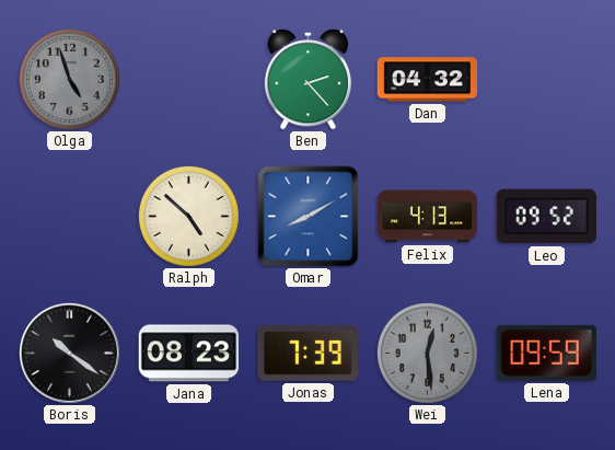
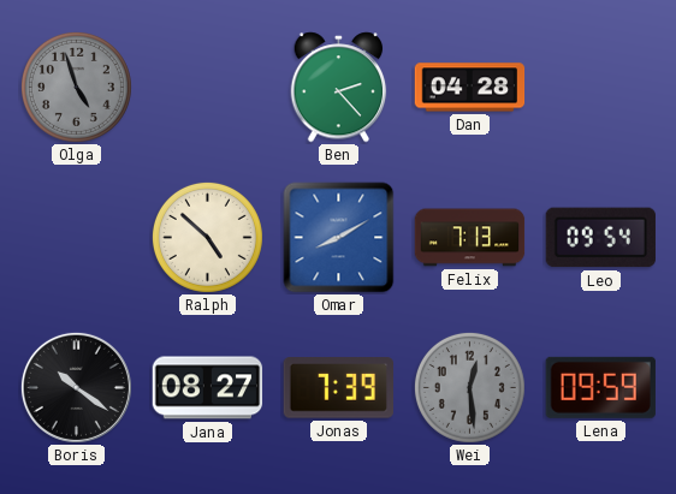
Dan: 04:32 -> 04:28
Felix: 4:13 -> 7:13
Leo: 09:52 -> 09:54
Jana: 08:23 -> 08:27
